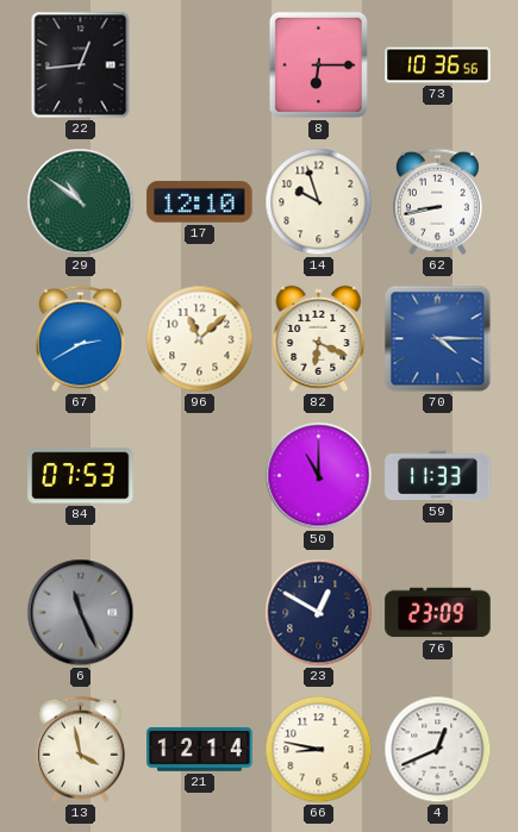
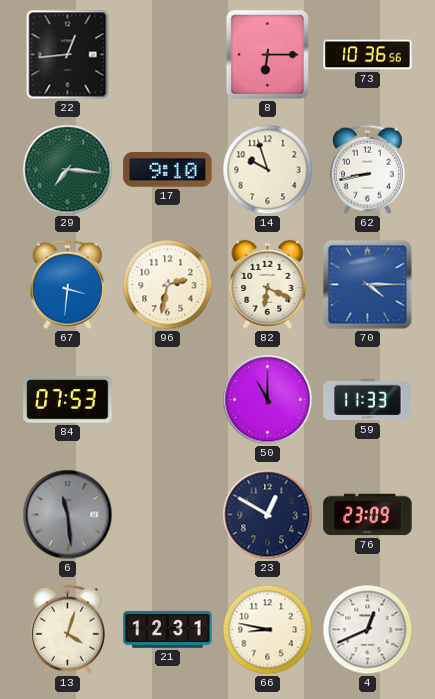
29: 10:51 -> 7:16
17: 12:10 -> 9:10
67: 2:40 -> 3:31
96: 11:08 -> 2:32
6: 11:26 -> 11:29
13: 3:58 -> 4:03
21: 12:14 -> 12:31
